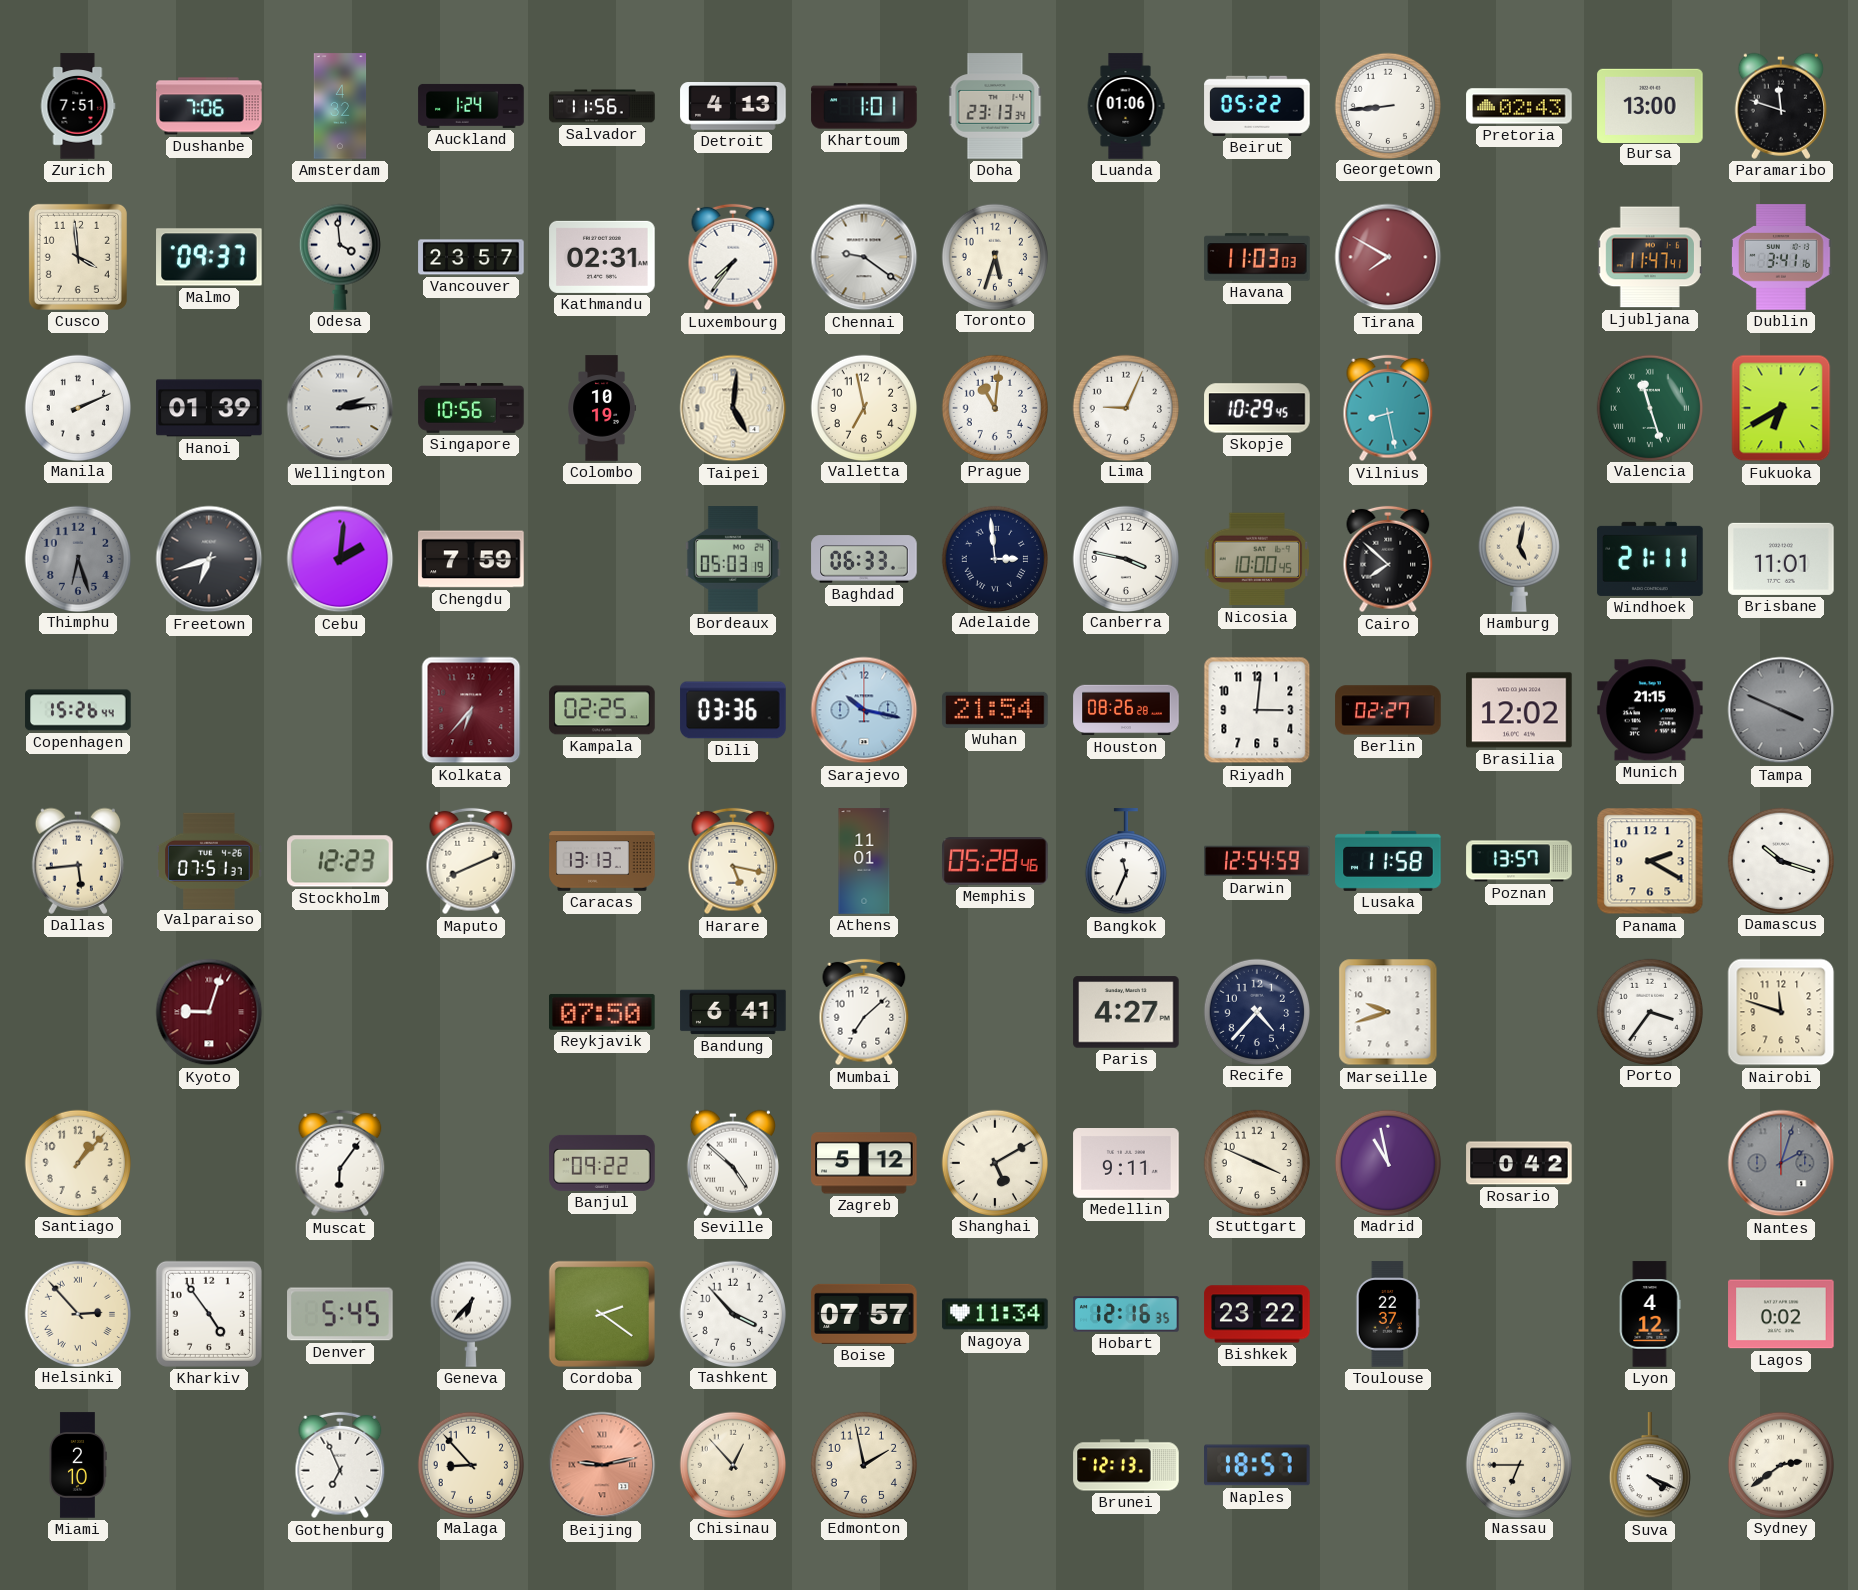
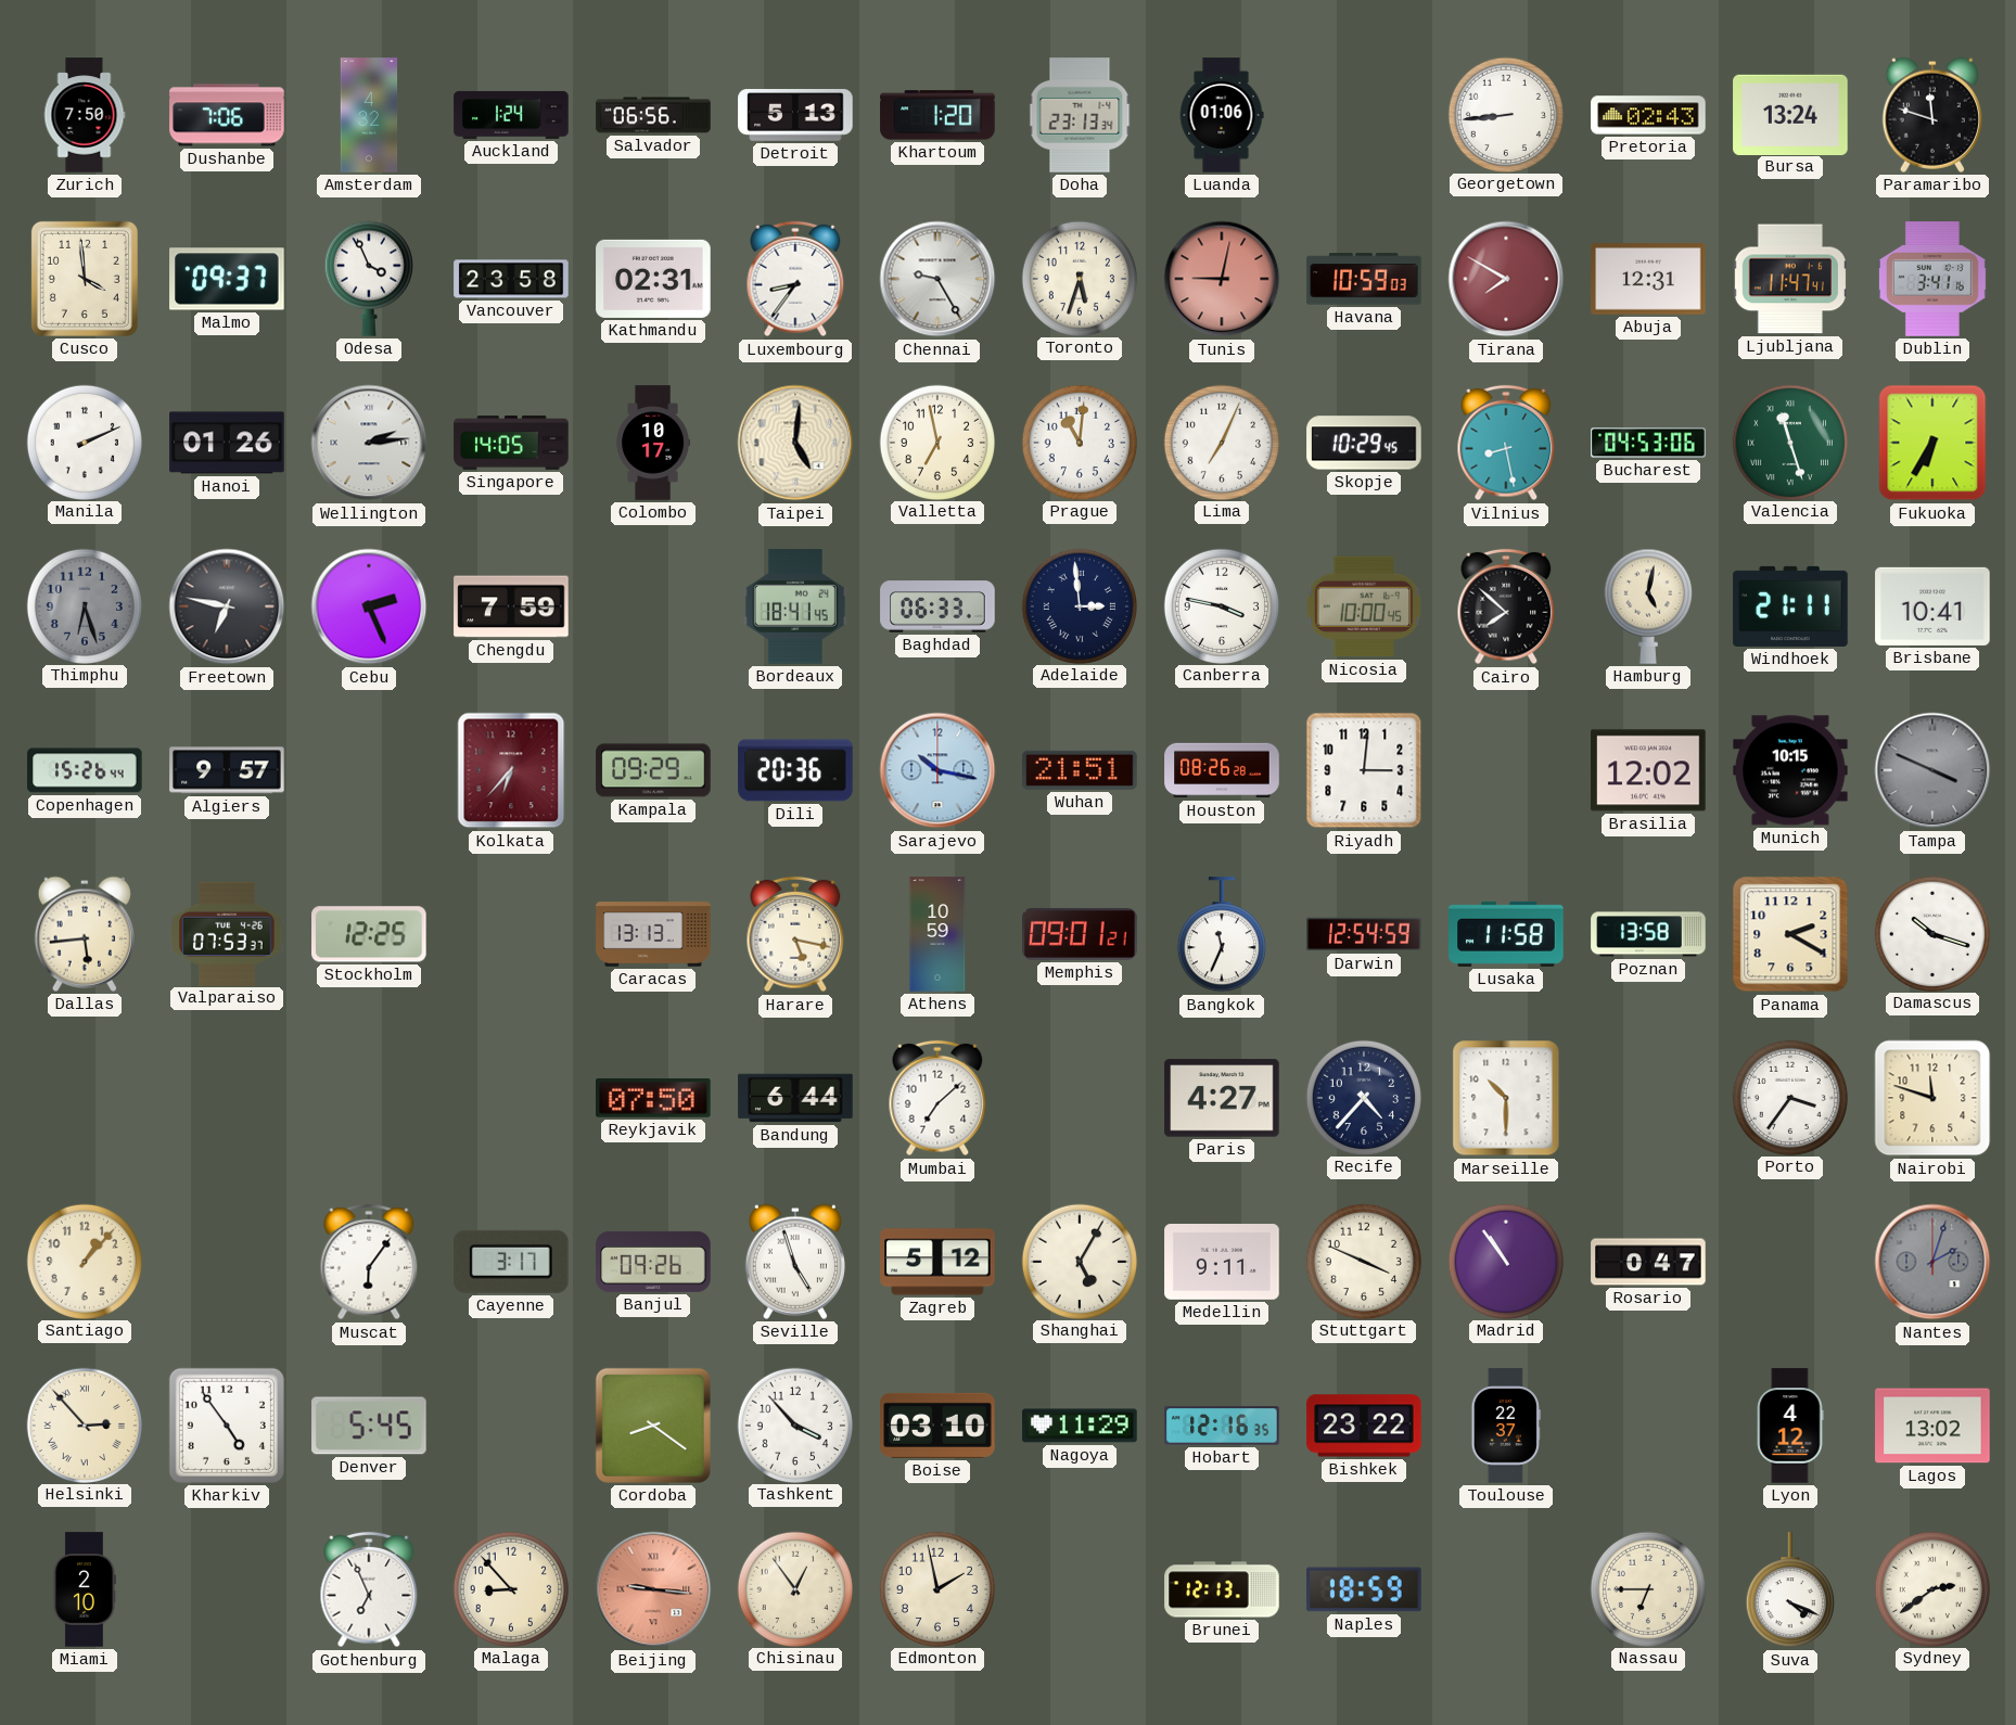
Zurich: 7:51 -> 7:50
Salvador: 11:56 -> 06:56
Detroit: 4:13 -> 5:13
Khartoum: 1:01 -> 1:20
Beirut: 05:22 -> none
Bursa: 13:00 -> 13:24
Odesa: 3:59 -> 3:56
Vancouver: 23:57 -> 23:58
Luxembourg: 7:36 -> 8:36
Chennai: 9:21 -> 9:25
Tunis: none -> 9:02
Havana: 11:03 -> 10:59
Abuja: none -> 12:31
Hanoi: 01:39 -> 01:26
Singapore: 10:56 -> 14:05
Colombo: 10:19 -> 10:17
Lima: 9:04 -> 7:04
Bucharest: none -> 04:53
Fukuoka: 6:40 -> 6:35
Freetown: 6:42 -> 6:47
Cebu: 2:01 -> 2:26
Bordeaux: 05:03 -> 18:41
Brisbane: 11:01 -> 10:41
Algiers: none -> 9:57
Kampala: 02:25 -> 09:29
Dili: 03:36 -> 20:36
Wuhan: 21:54 -> 21:51
Berlin: 02:27 -> none
Munich: 21:15 -> 10:15
Valparaiso: 07:51 -> 07:53
Stockholm: 12:23 -> 12:25
Maputo: 8:11 -> none
Athens: 11:01 -> 10:59
Memphis: 05:28 -> 09:01
Poznan: 13:57 -> 13:58
Kyoto: 9:03 -> none
Bandung: 6:41 -> 6:44
Marseille: 9:42 -> 10:30
Cayenne: none -> 3:17
Banjul: 09:22 -> 09:26
Seville: 4:52 -> 4:57
Shanghai: 5:10 -> 5:05
Madrid: 10:58 -> 10:54
Rosario: 0:42 -> 0:47
Geneva: 6:37 -> none
Cordoba: 2:21 -> 8:21
Boise: 07:57 -> 03:10
Nagoya: 11:34 -> 11:29
Lagos: 0:02 -> 13:02
Beijing: 9:13 -> 9:16
Chisinau: 12:53 -> 12:54
Naples: 18:57 -> 18:59
